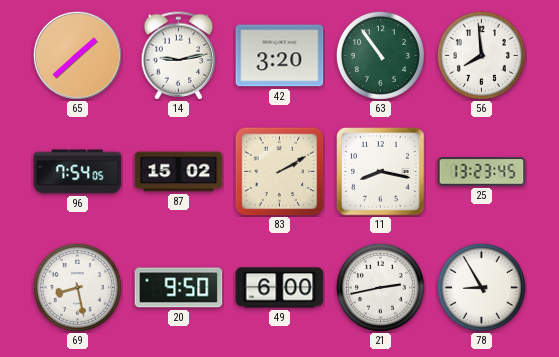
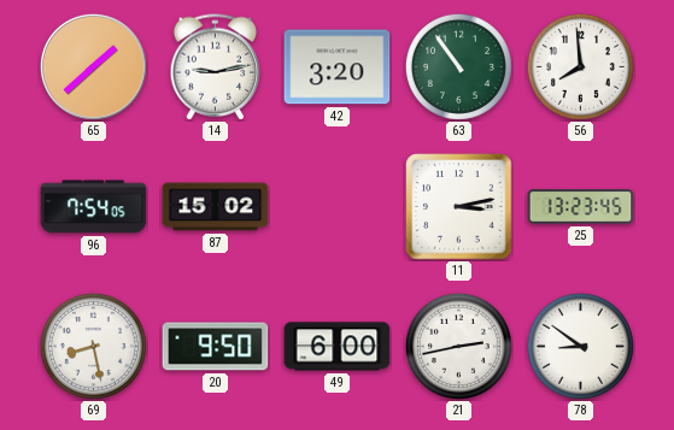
83: 2:10 -> none
11: 8:17 -> 3:13
78: 8:55 -> 8:51
